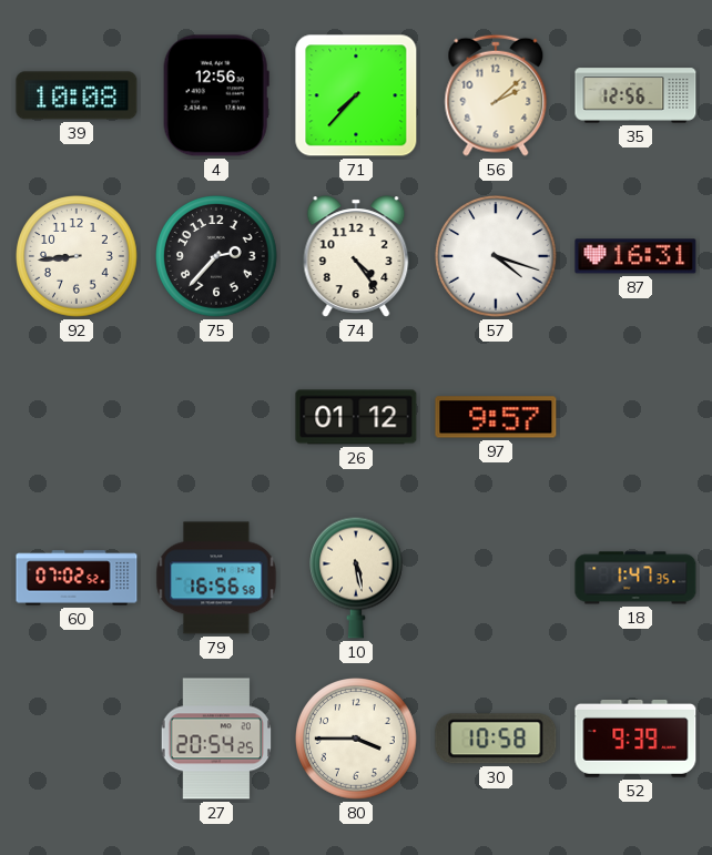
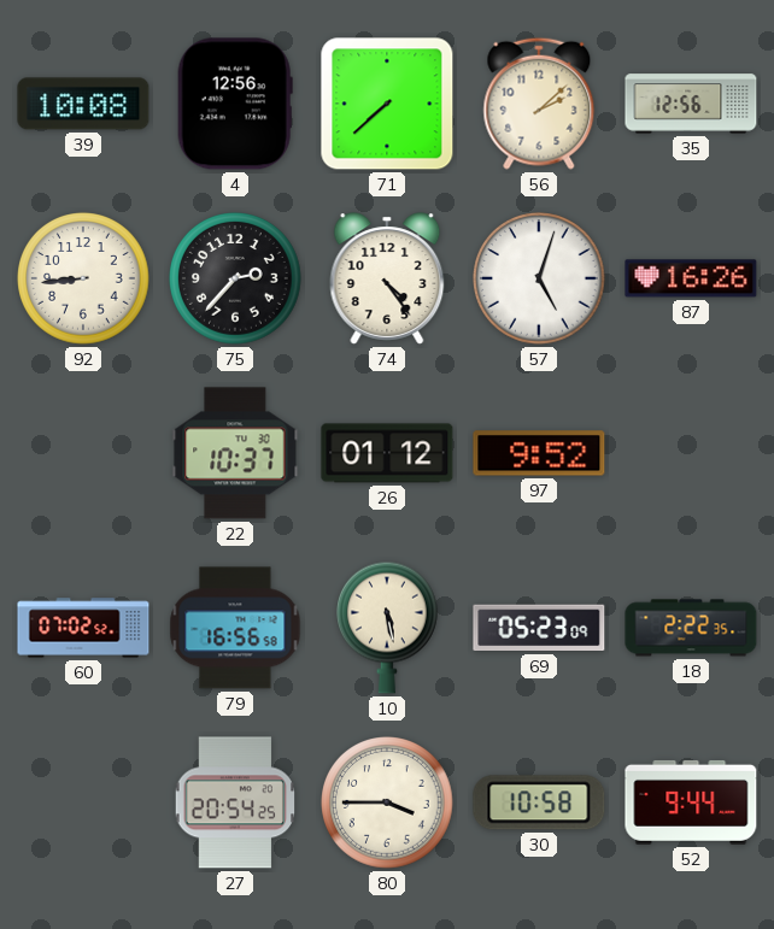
71: 7:37 -> 7:38
57: 4:18 -> 5:03
87: 16:31 -> 16:26
22: none -> 10:37
97: 9:57 -> 9:52
69: none -> 05:23
18: 1:47 -> 2:22
52: 9:39 -> 9:44
